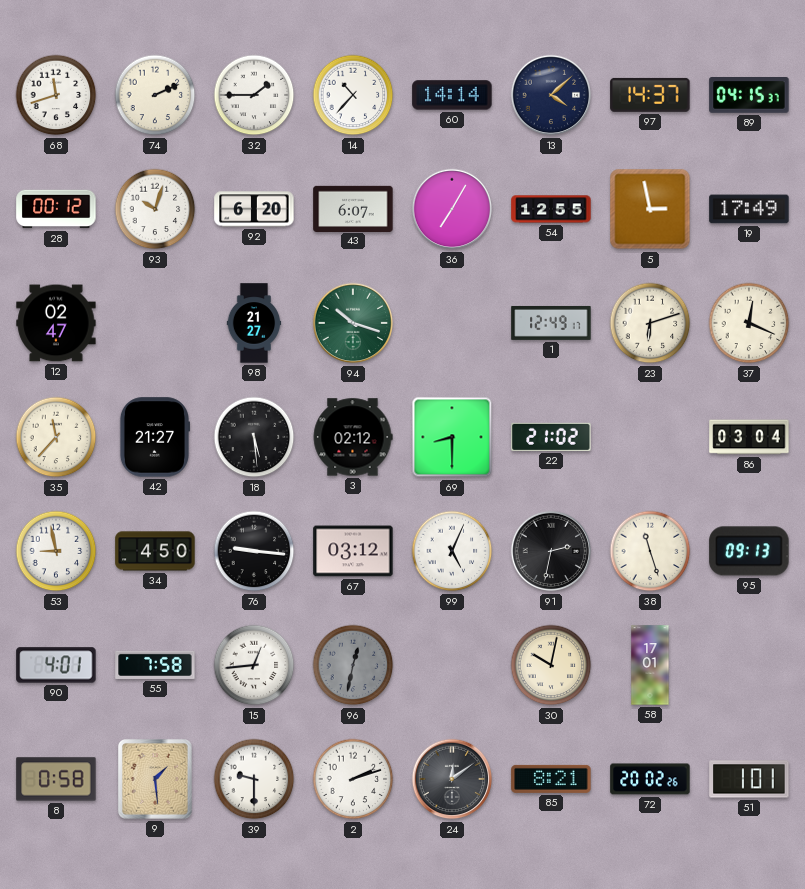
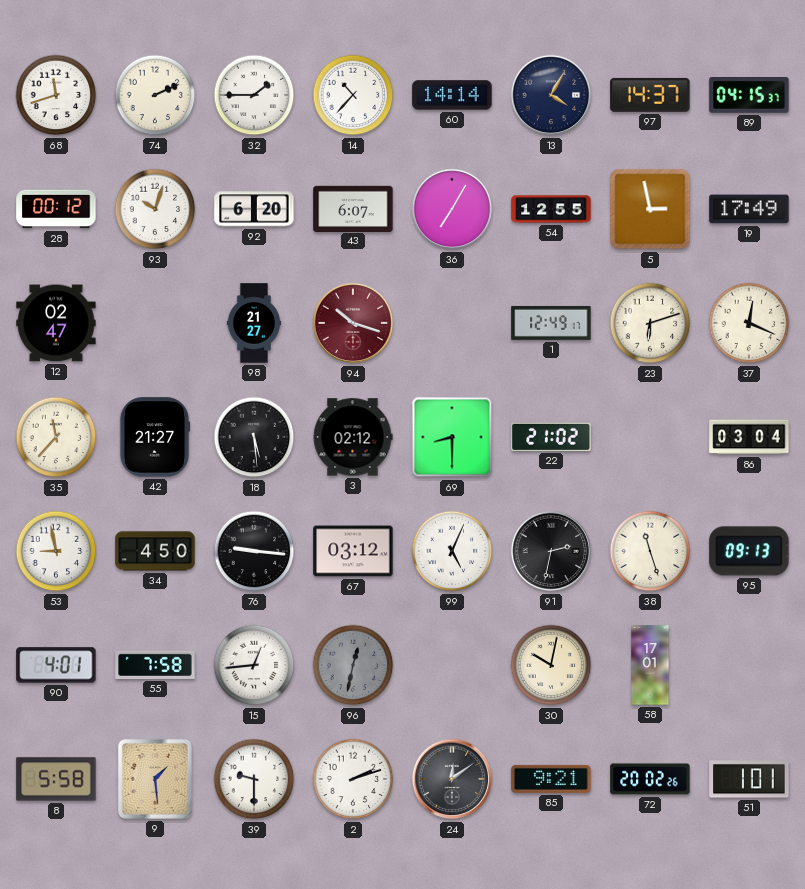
13: 4:08 -> 4:05
94 dial: green -> burgundy
8: 0:58 -> 5:58
85: 8:21 -> 9:21
